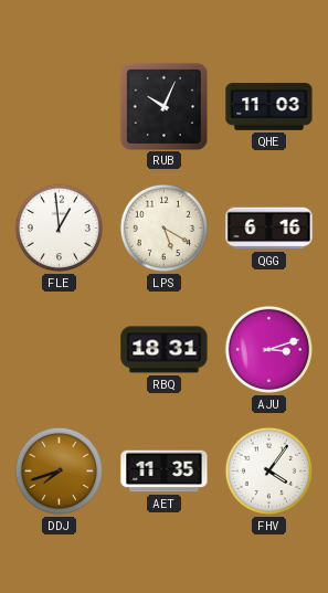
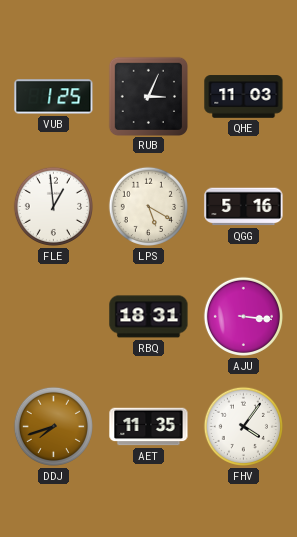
VUB: none -> 1:25
RUB: 10:04 -> 3:04
QGG: 6:16 -> 5:16
AJU: 3:12 -> 3:16
